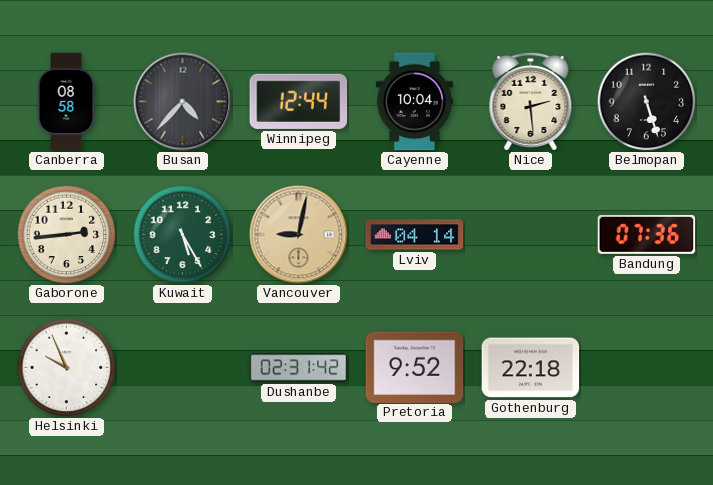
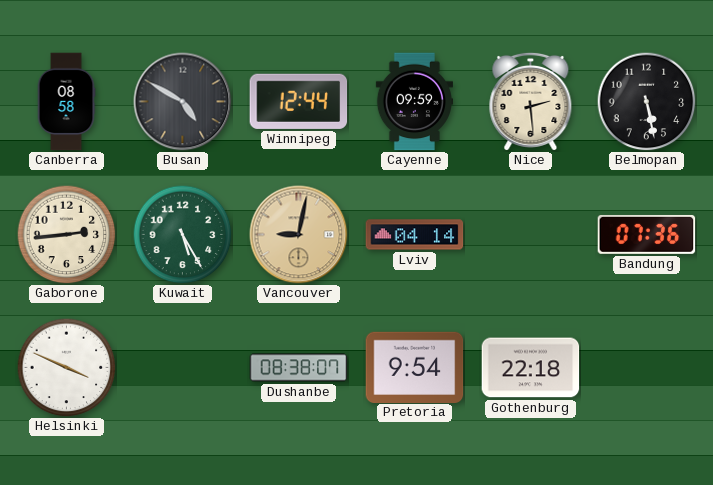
Busan: 4:37 -> 4:50
Cayenne: 10:04 -> 09:59
Belmopan: 5:27 -> 5:28
Helsinki: 9:56 -> 3:49
Dushanbe: 02:31 -> 08:38
Pretoria: 9:52 -> 9:54
